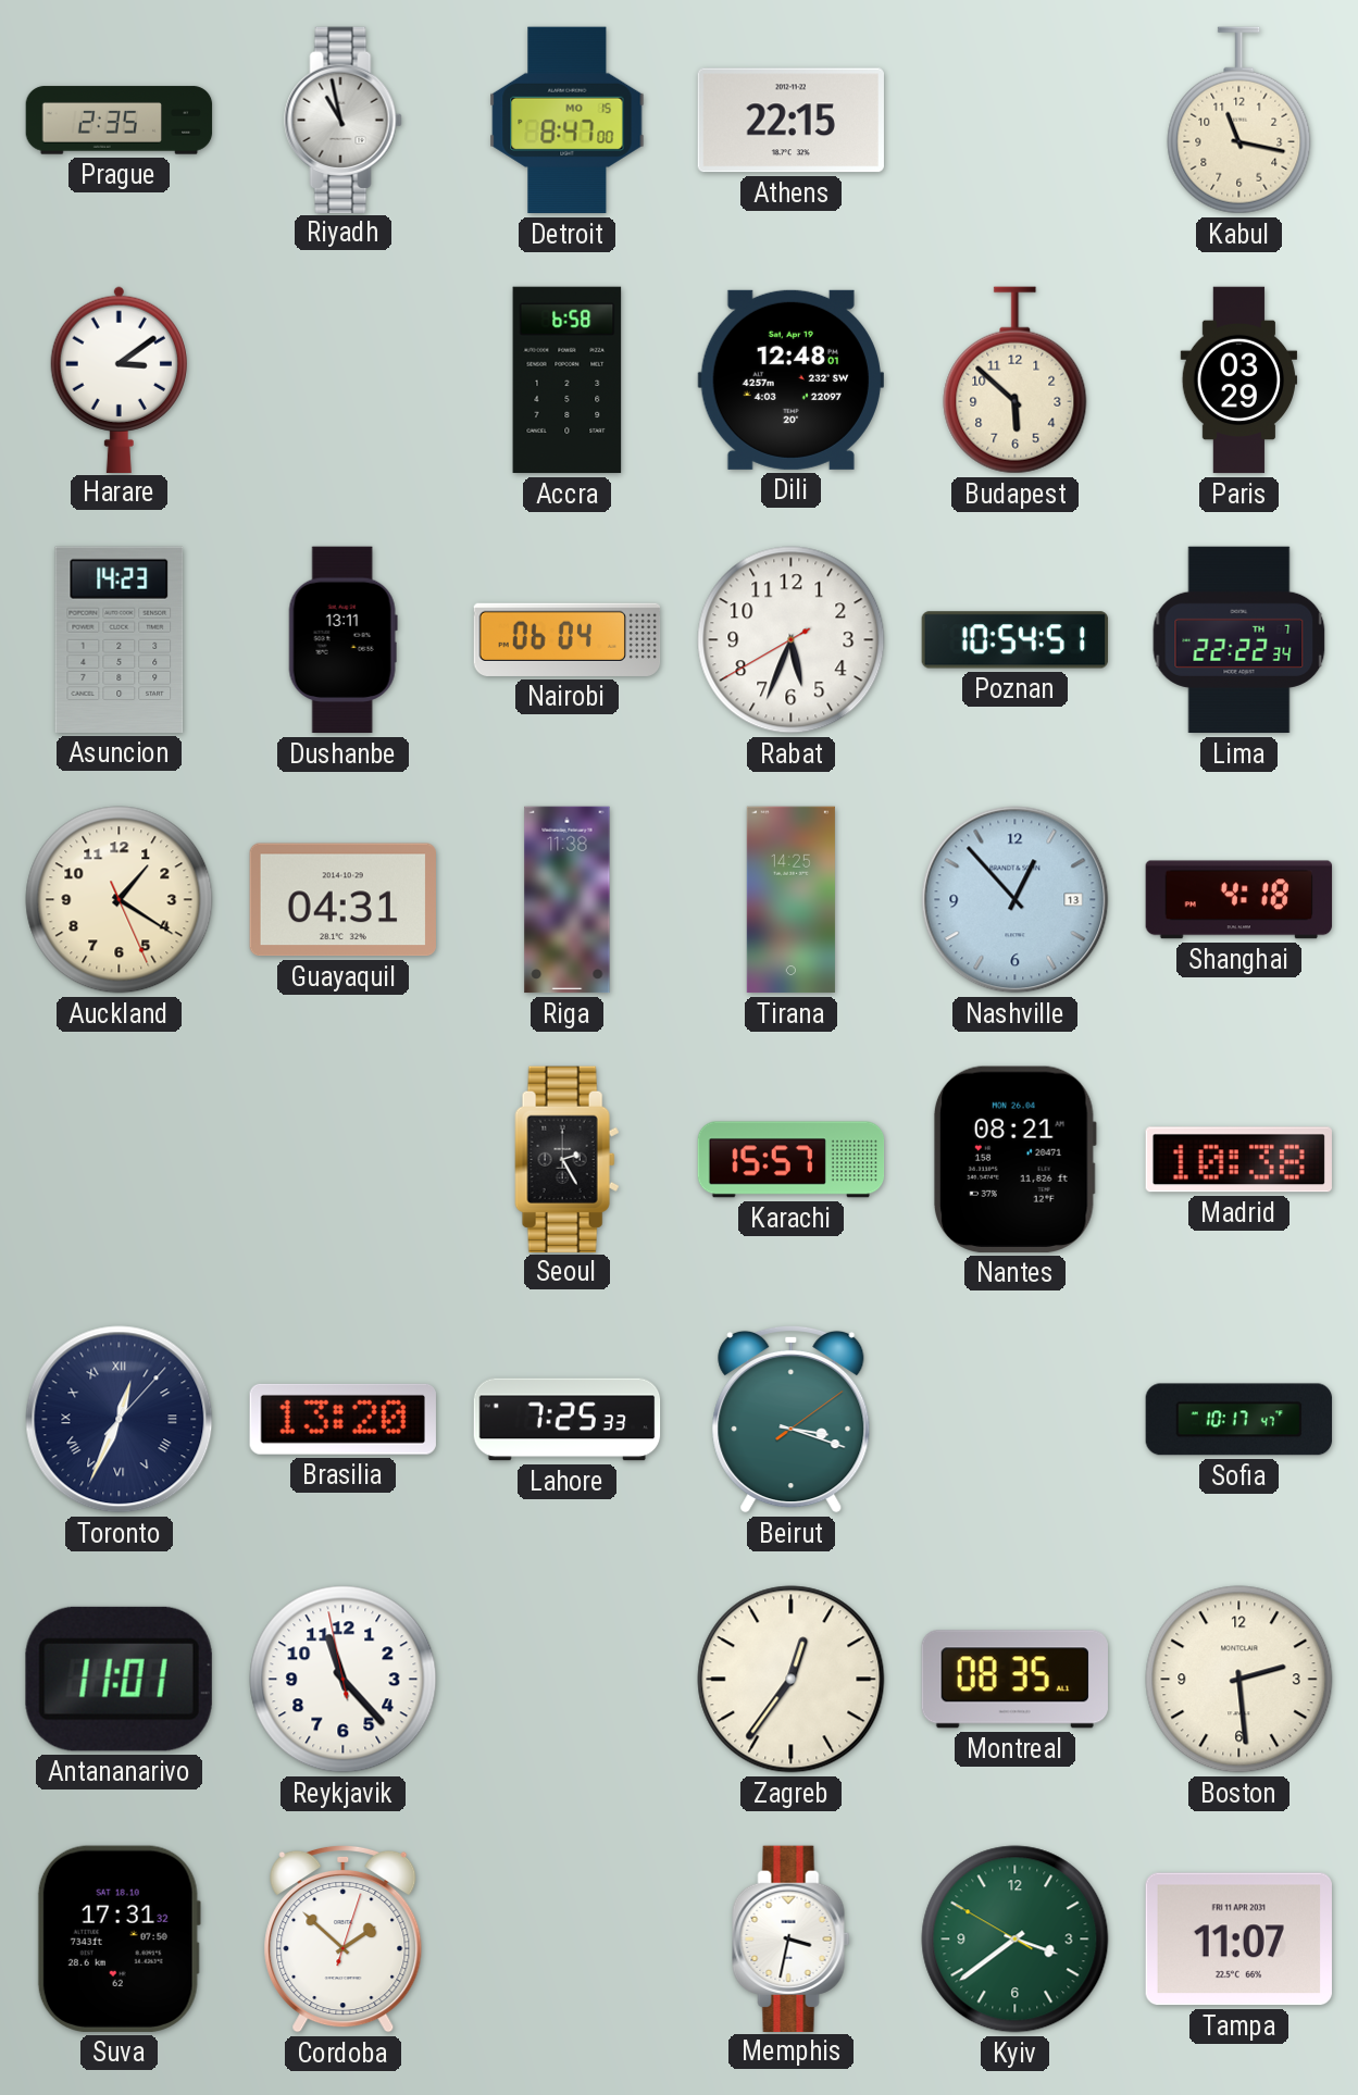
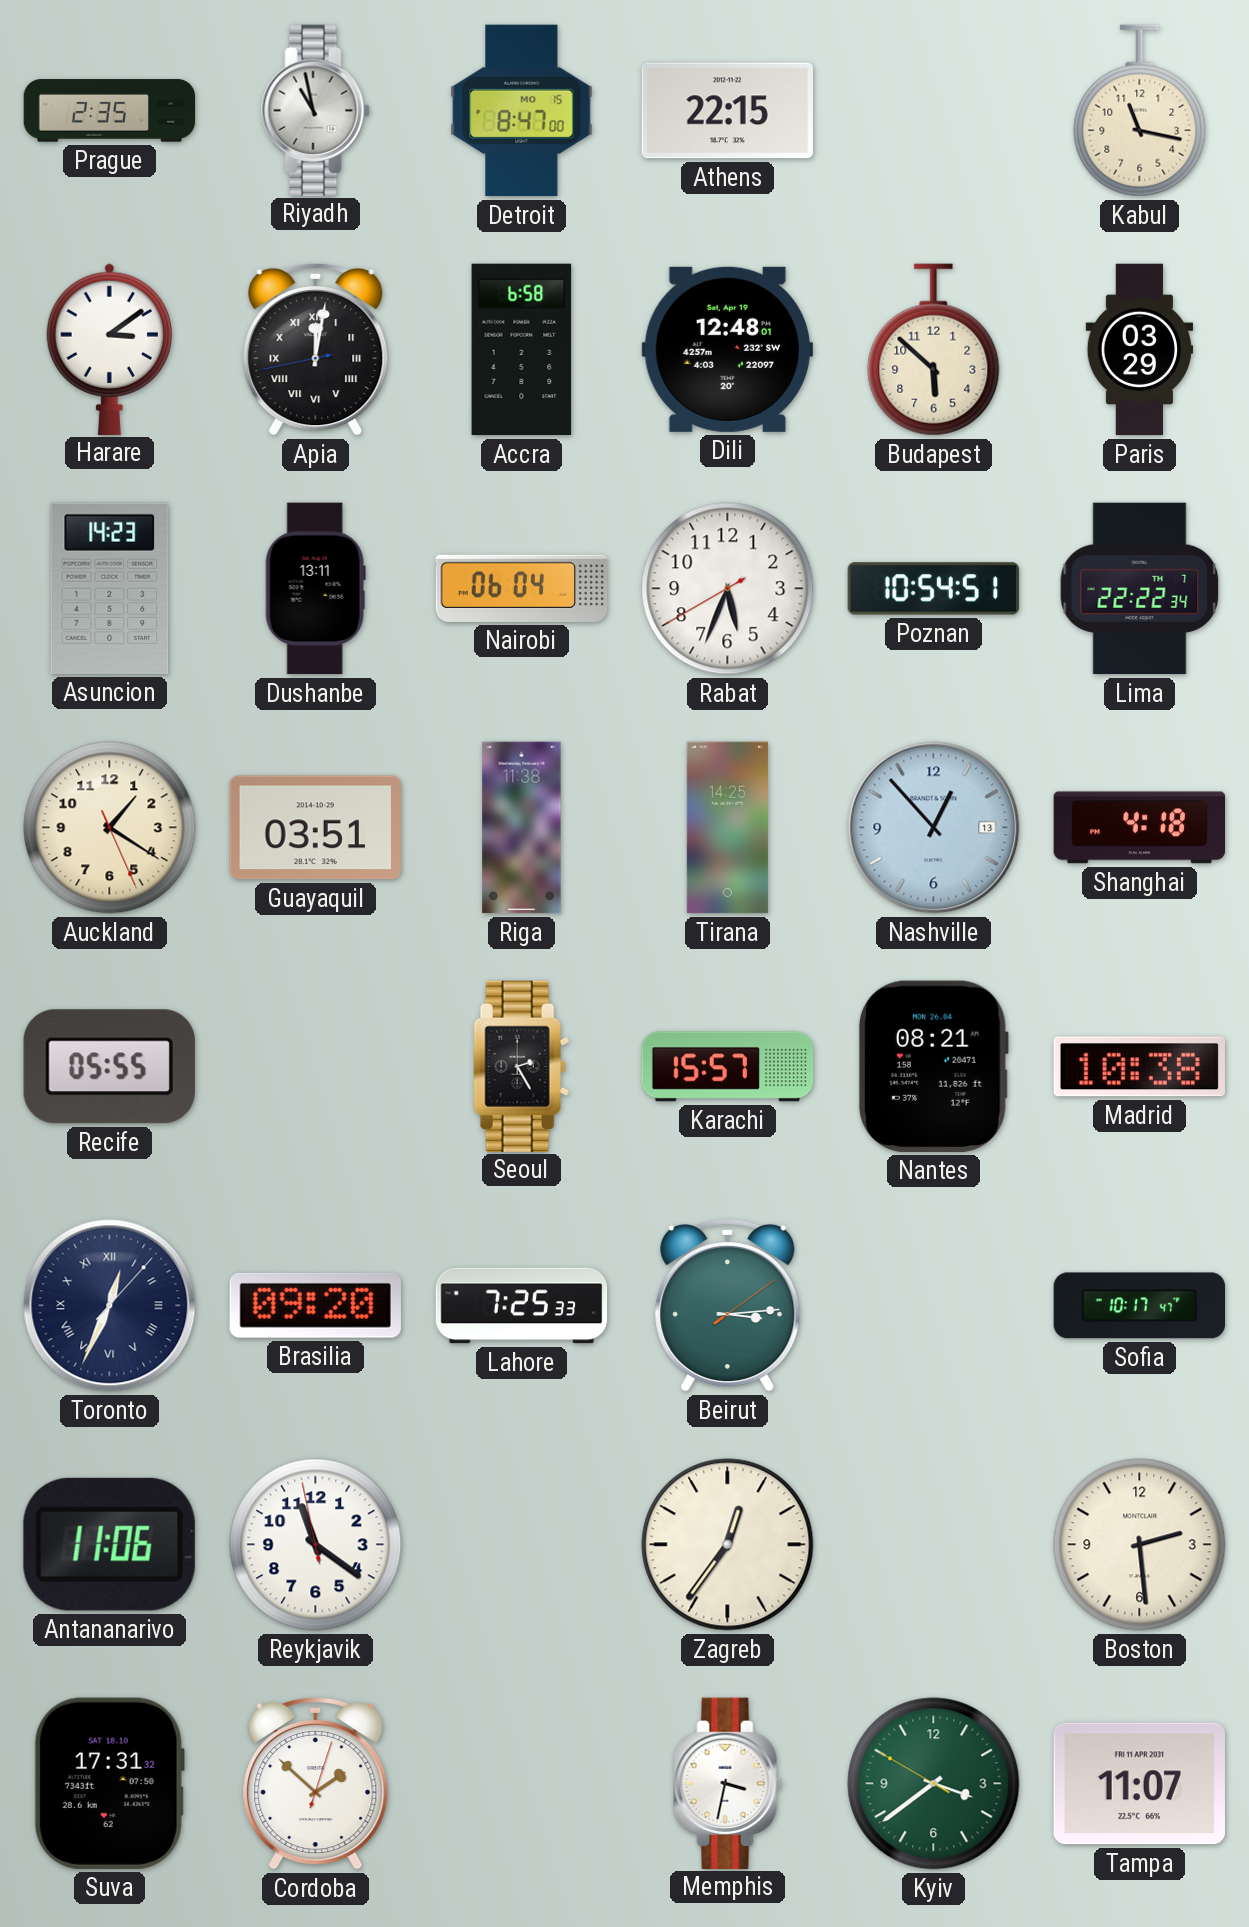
Apia: none -> 12:01
Guayaquil: 04:31 -> 03:51
Recife: none -> 05:55
Brasilia: 13:20 -> 09:20
Beirut: 3:18 -> 3:14
Antananarivo: 11:01 -> 11:06
Reykjavik: 11:22 -> 11:20
Montreal: 08:35 -> none
